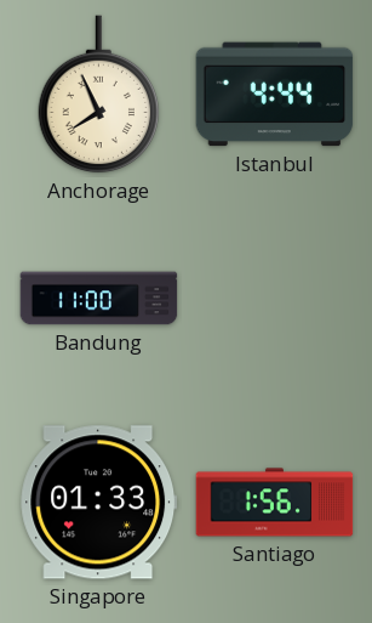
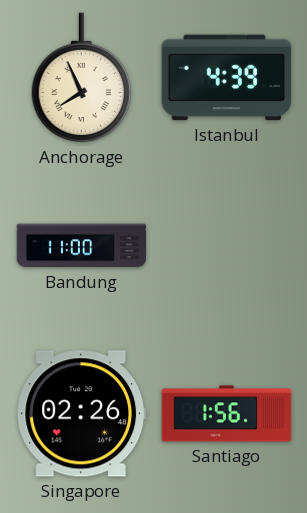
Istanbul: 4:44 -> 4:39
Singapore: 01:33 -> 02:26
